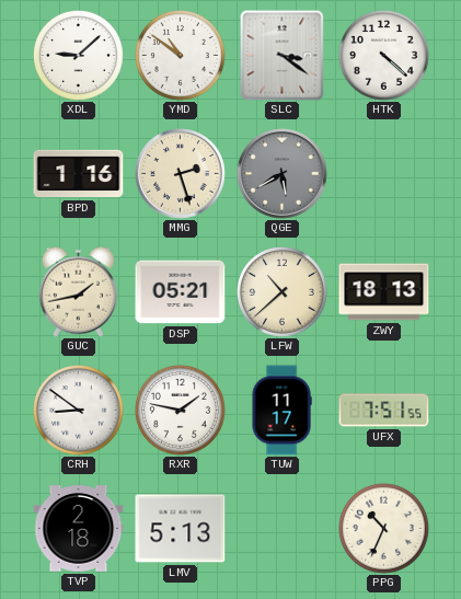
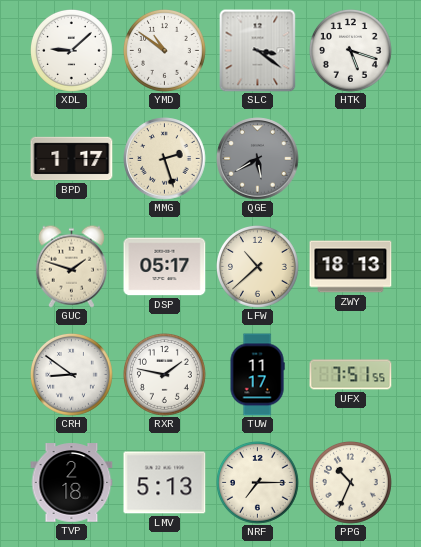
HTK: 4:22 -> 5:18
BPD: 1:16 -> 1:17
GUC: 1:43 -> 1:48
DSP: 05:21 -> 05:17
NRF: none -> 7:15
